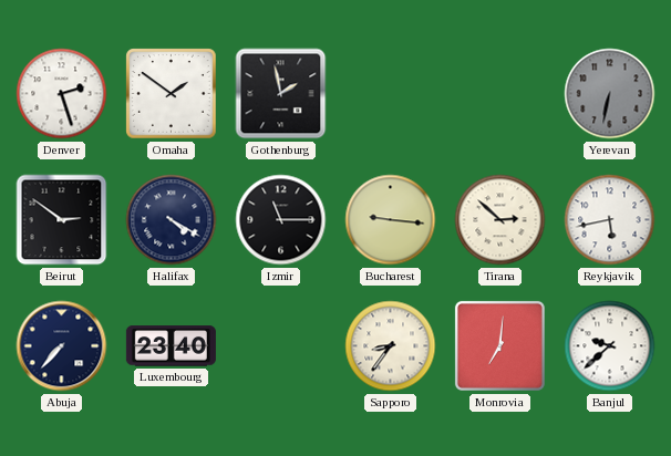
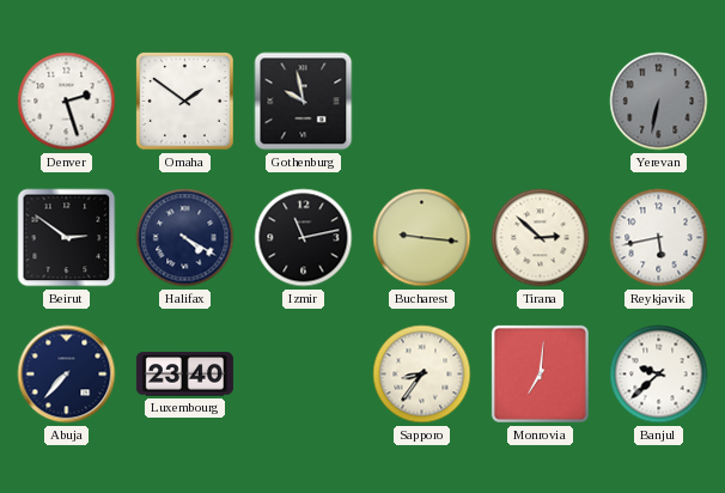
Gothenburg: 1:58 -> 9:58
Izmir: 11:15 -> 11:13
